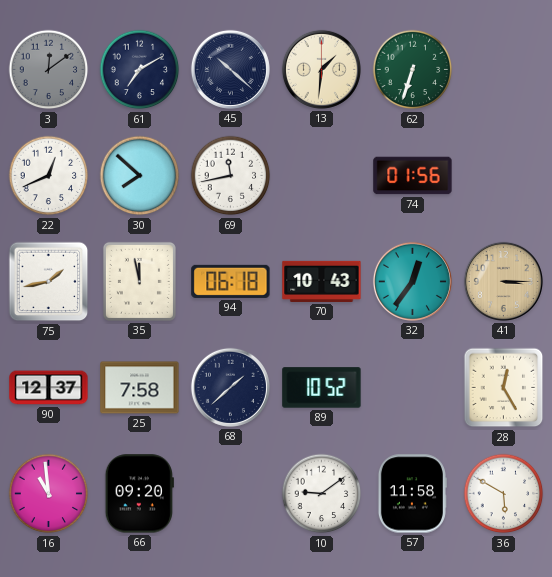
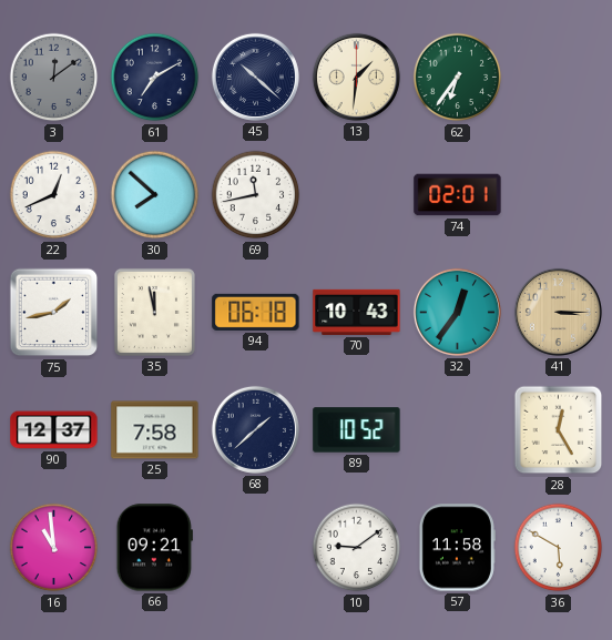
62: 6:33 -> 6:36
74: 01:56 -> 02:01
66: 09:20 -> 09:21
